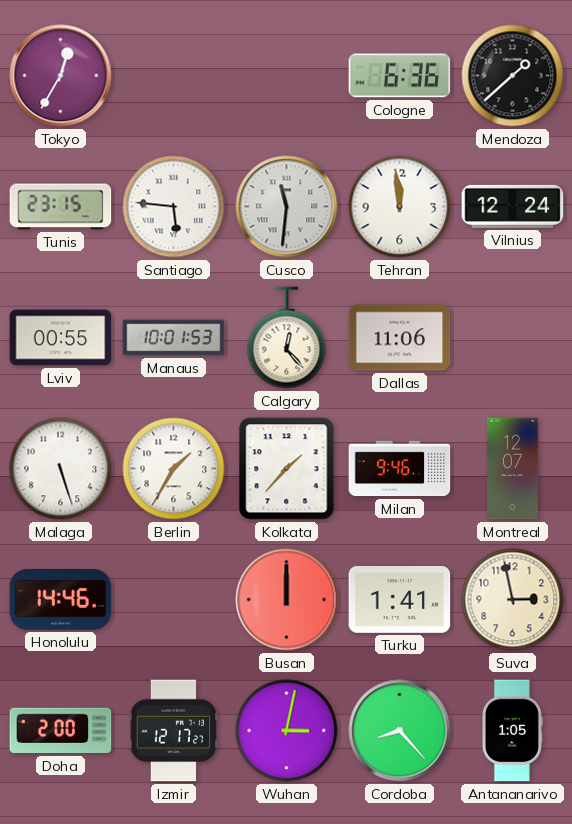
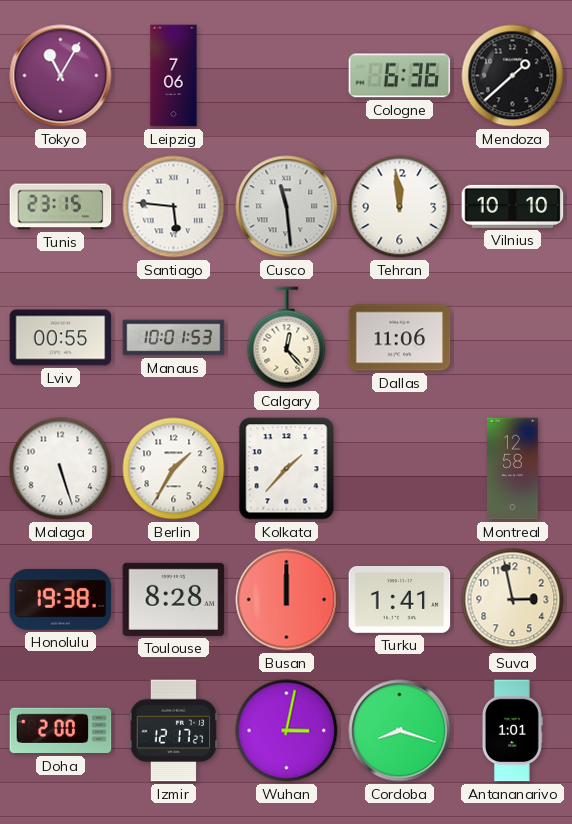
Tokyo: 12:35 -> 11:05
Leipzig: none -> 7:06
Cusco: 11:31 -> 11:29
Vilnius: 12:24 -> 10:10
Milan: 9:46 -> none
Montreal: 12:07 -> 12:58
Honolulu: 14:46 -> 19:38
Toulouse: none -> 8:28
Cordoba: 8:23 -> 8:18
Antananarivo: 1:05 -> 1:01
